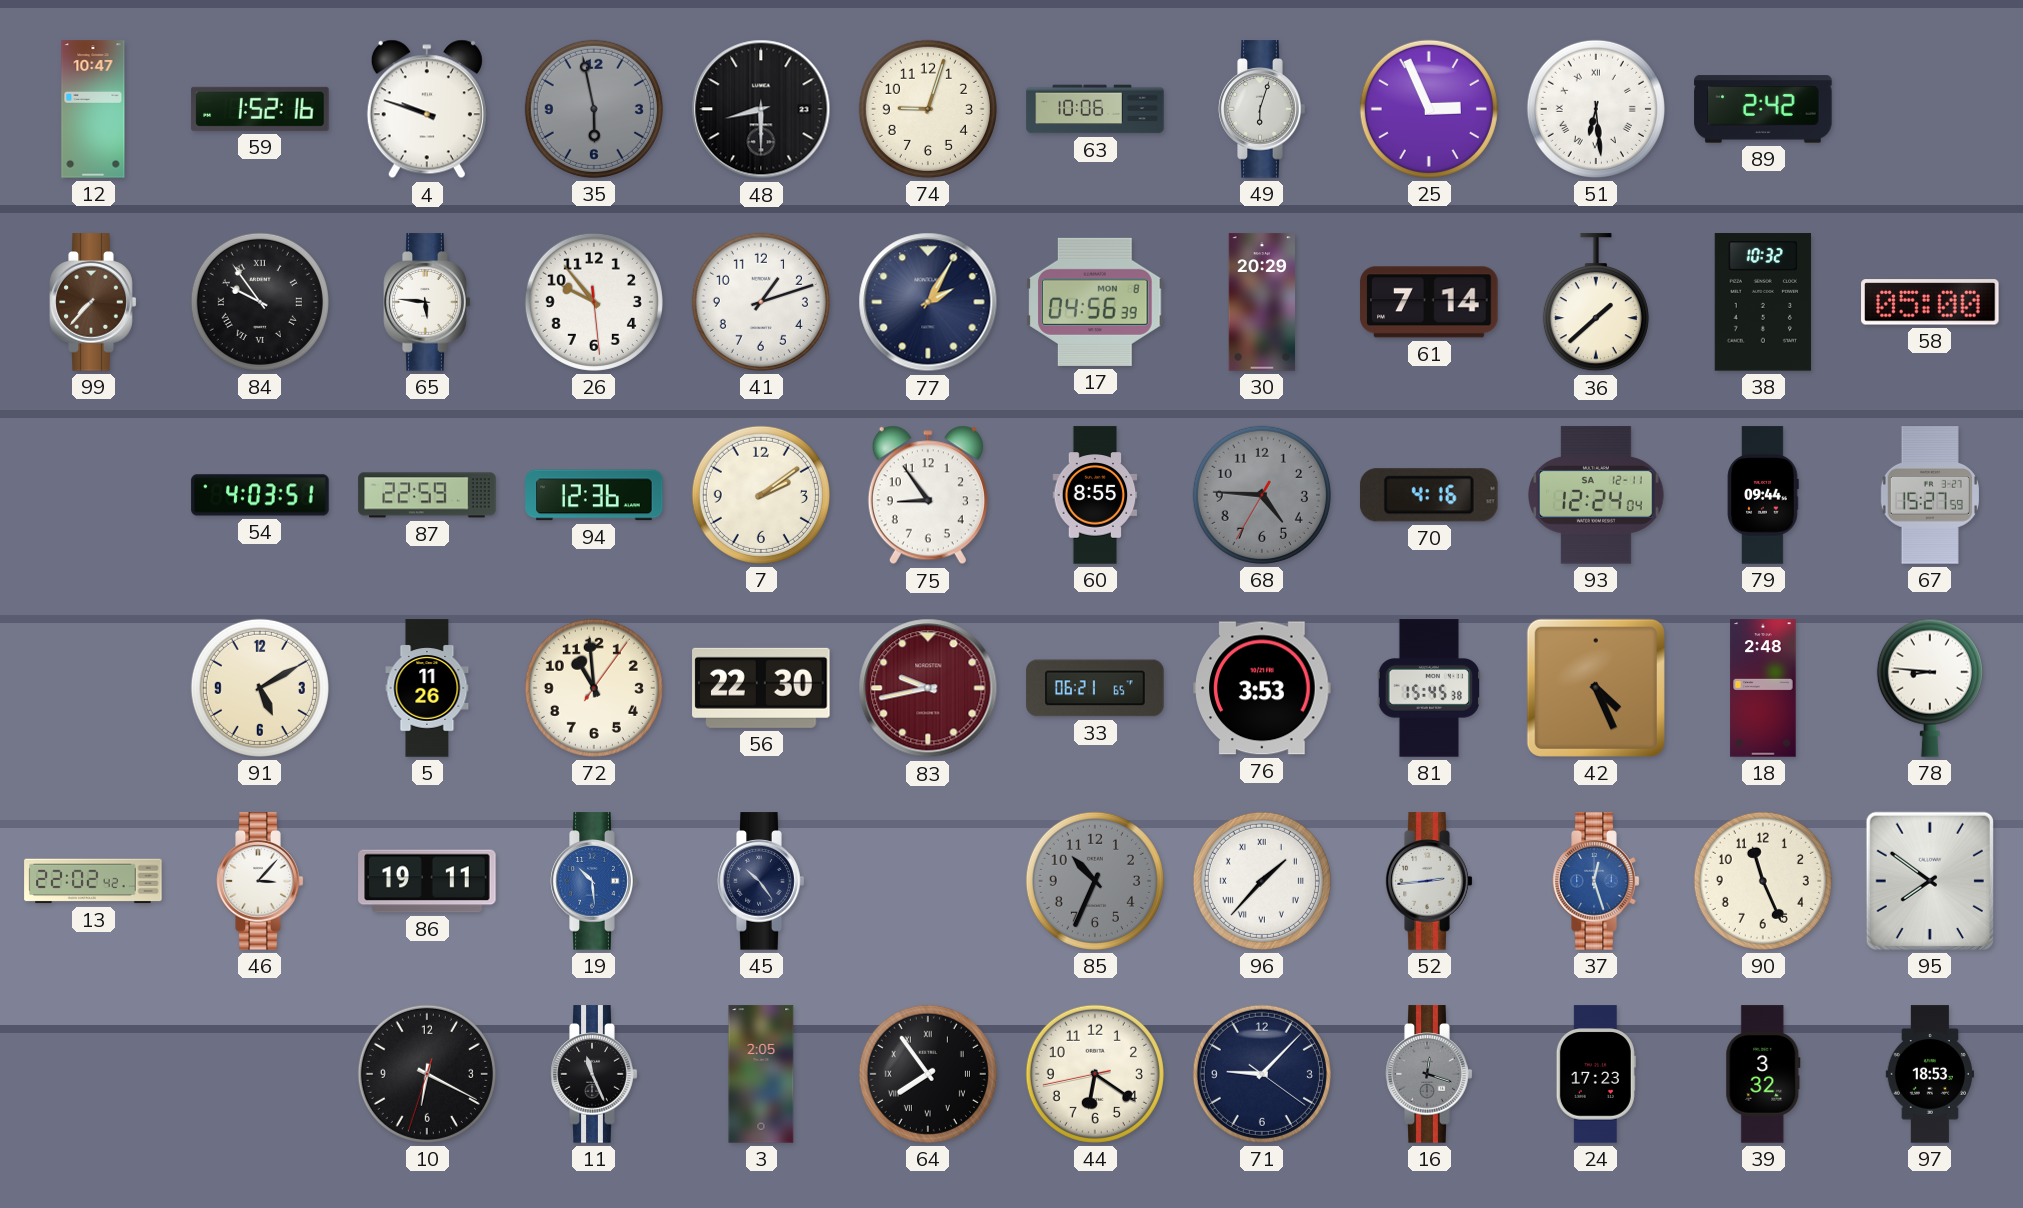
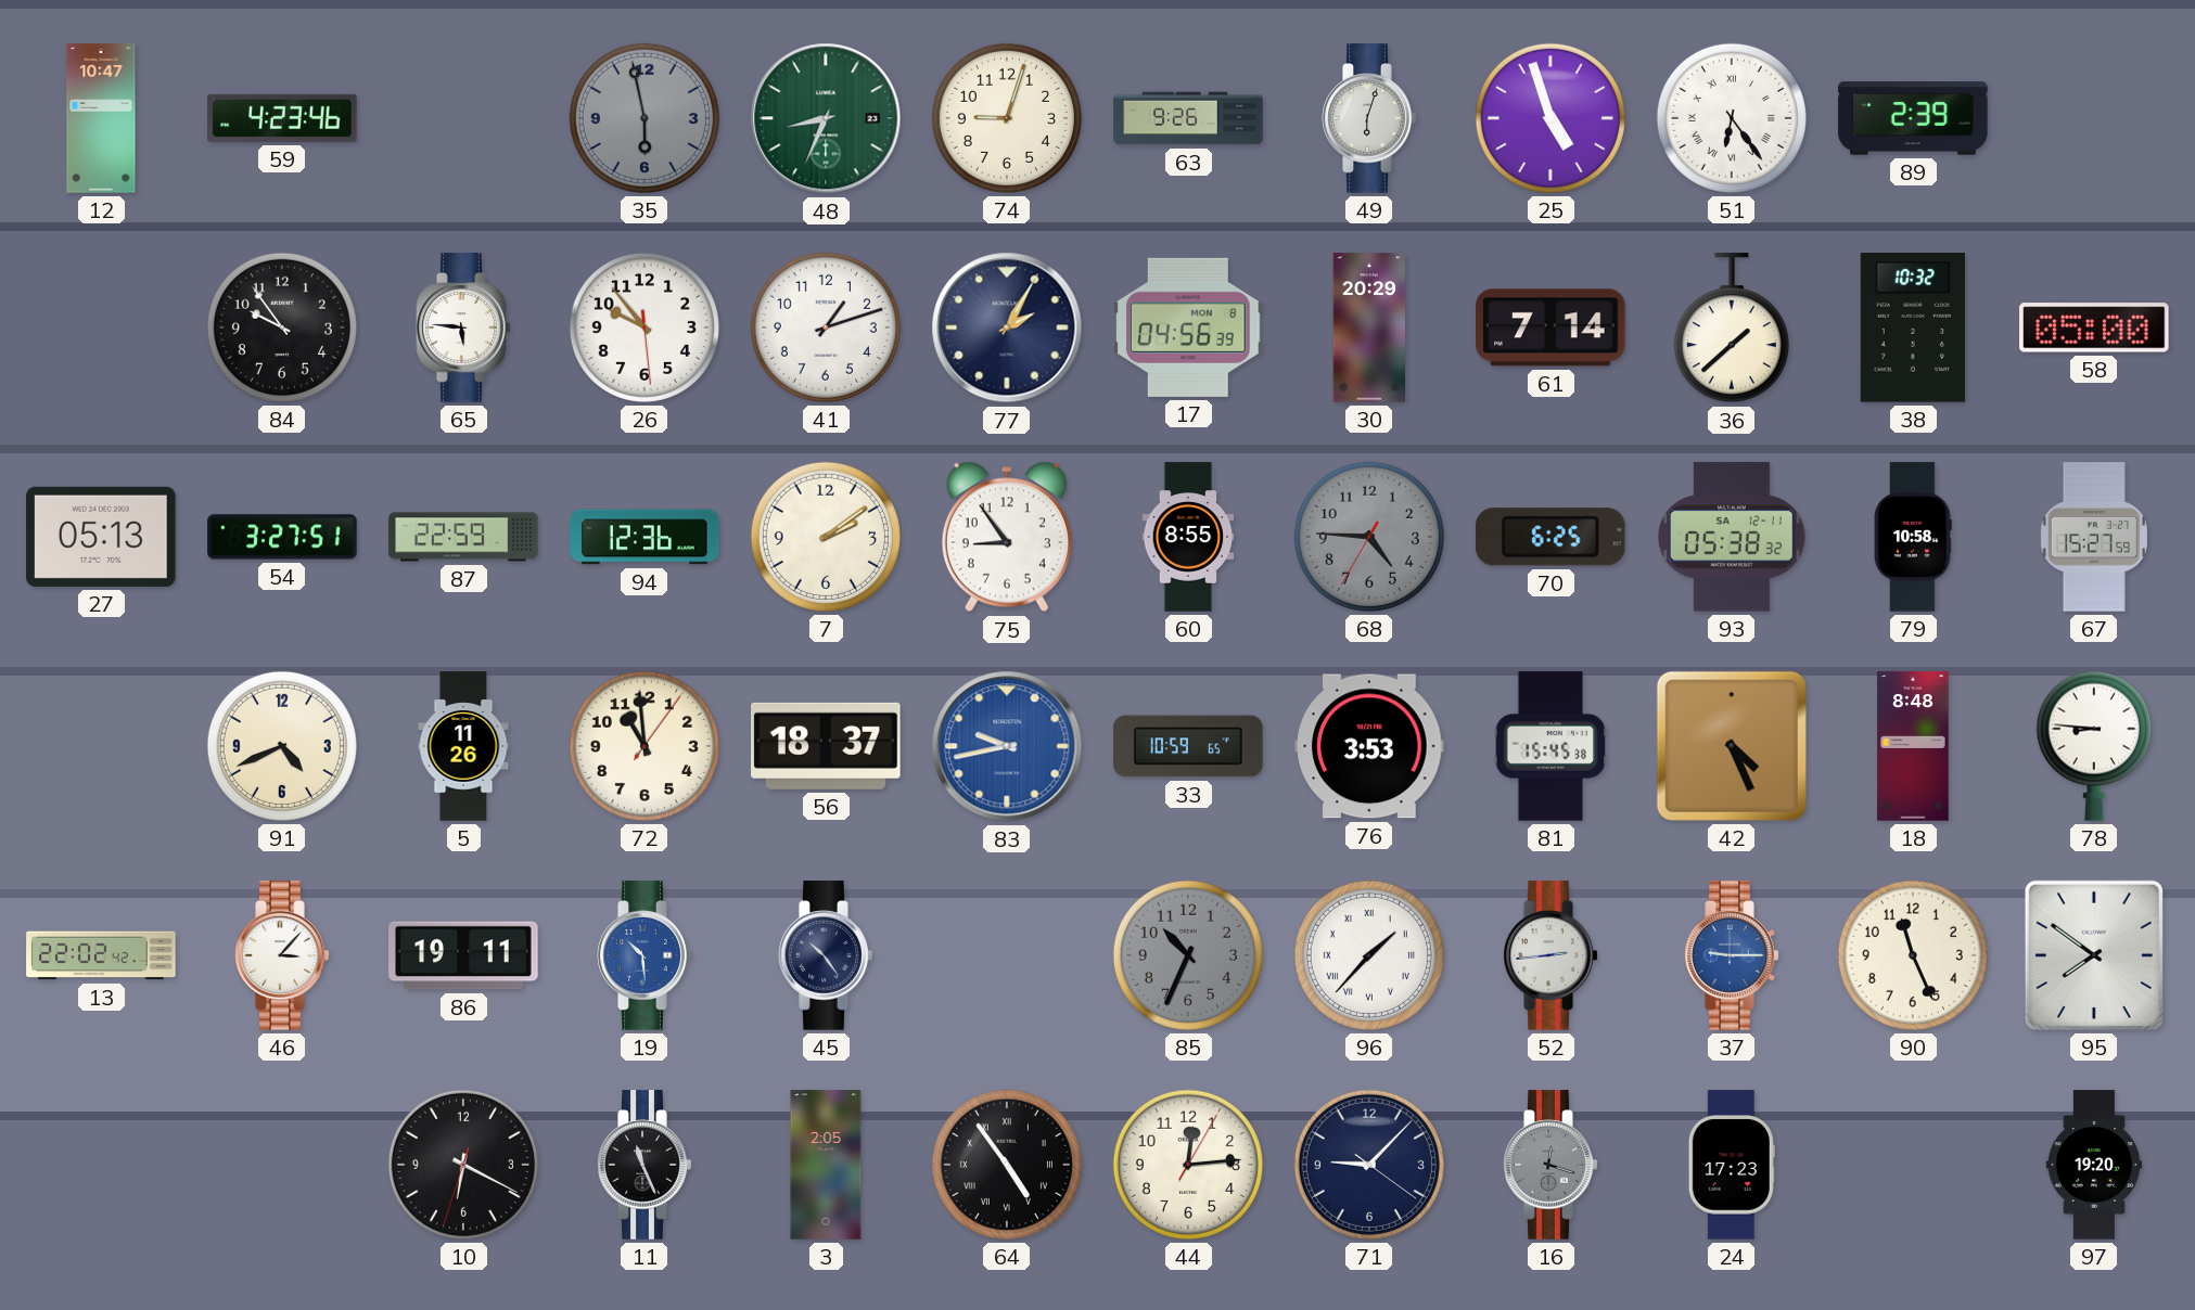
59: 1:52 -> 4:23
4: 9:48 -> none
48: 8:30 -> 8:34
48 dial: black -> green
63: 10:06 -> 9:26
25: 2:56 -> 4:57
51: 6:29 -> 6:24
89: 2:42 -> 2:39
99: 7:37 -> none
84 numerals: Roman -> Arabic
27: none -> 05:13
54: 4:03 -> 3:27
70: 4:16 -> 6:25
93: 12:24 -> 05:38
79: 09:44 -> 10:58
91: 5:10 -> 4:41
56: 22:30 -> 18:37
83 dial: burgundy -> blue
33: 06:21 -> 10:59
18: 2:48 -> 8:48
37: 12:27 -> 9:15
64: 7:54 -> 4:54
44: 6:20 -> 12:14
39: 3:32 -> none
97: 18:53 -> 19:20
